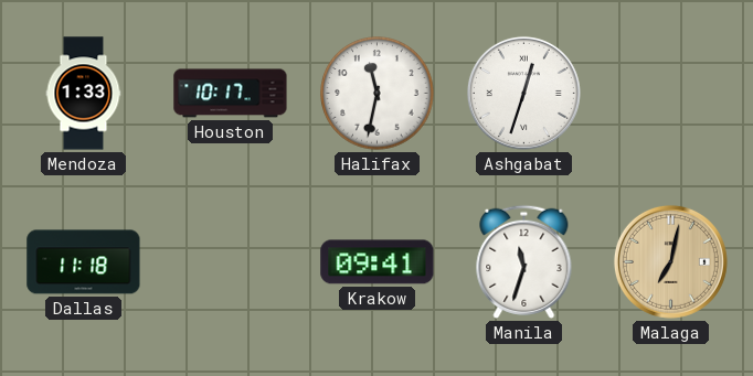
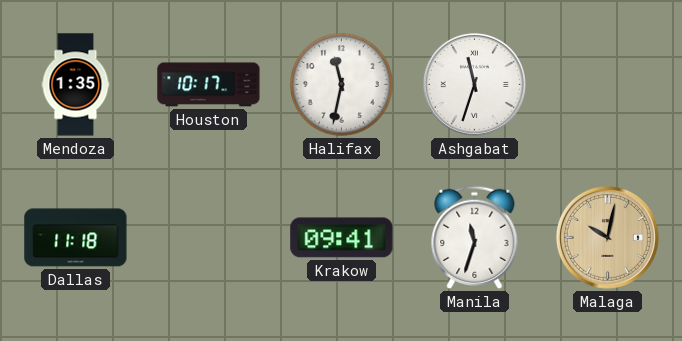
Mendoza: 1:33 -> 1:35
Ashgabat: 12:33 -> 11:33
Malaga: 7:02 -> 10:02
